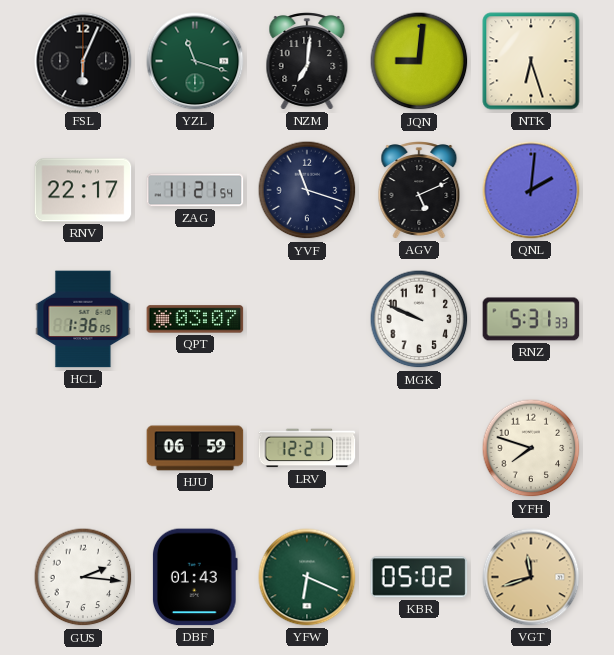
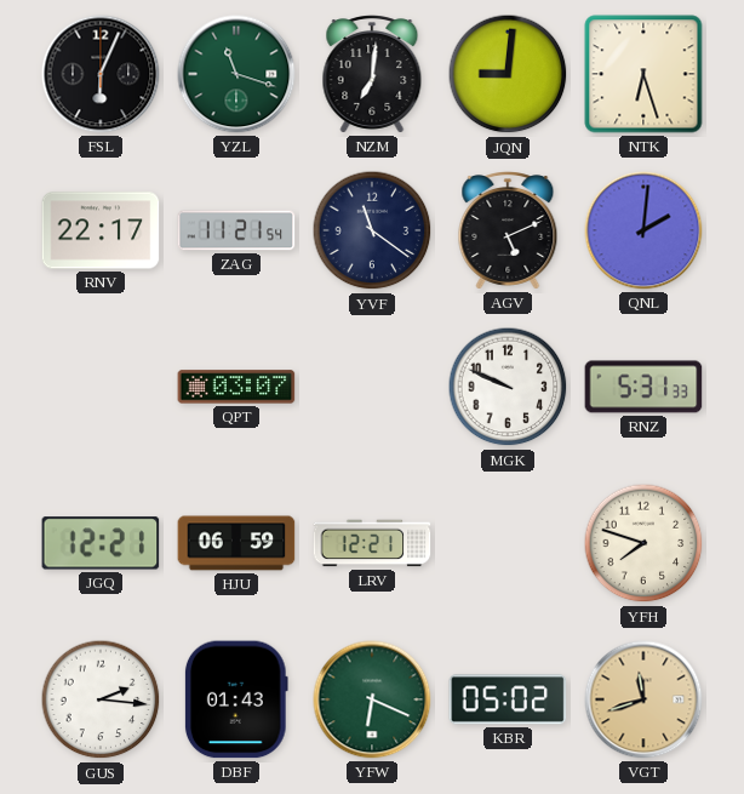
YVF: 11:18 -> 11:21
HCL: 1:36 -> none
JGQ: none -> 12:21
